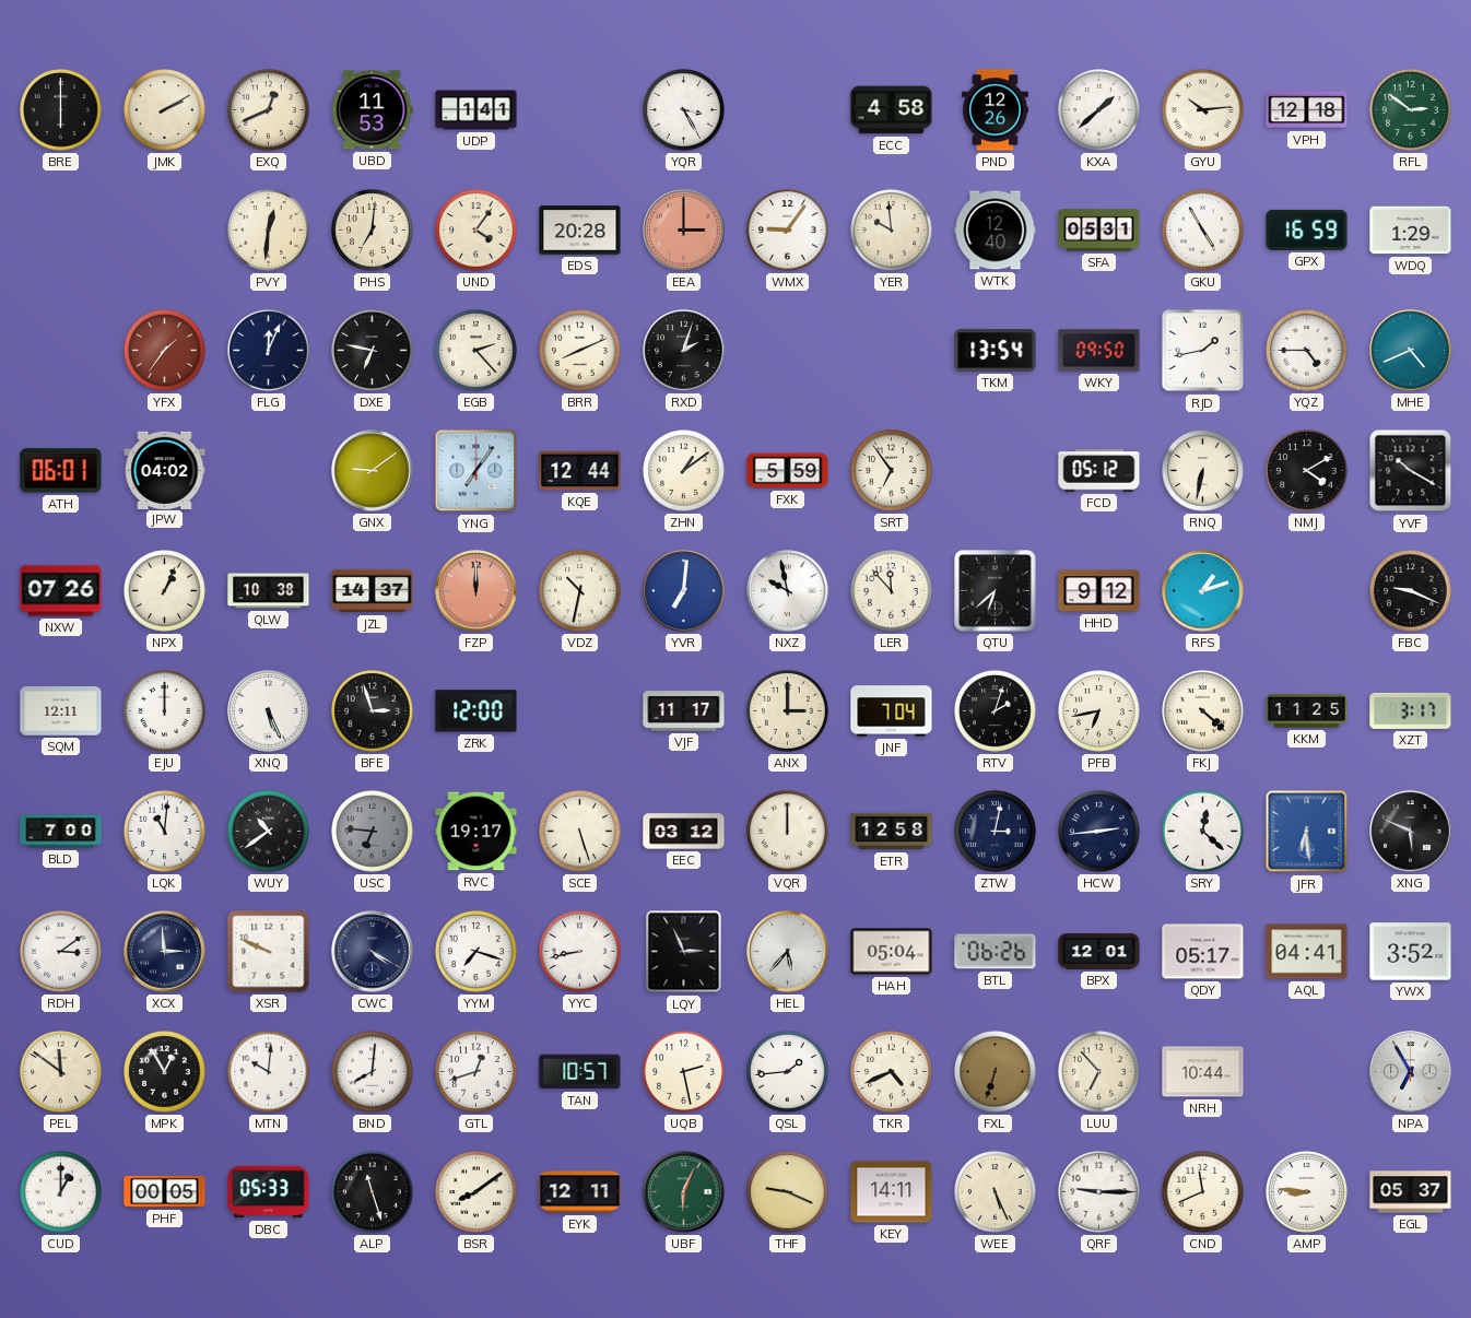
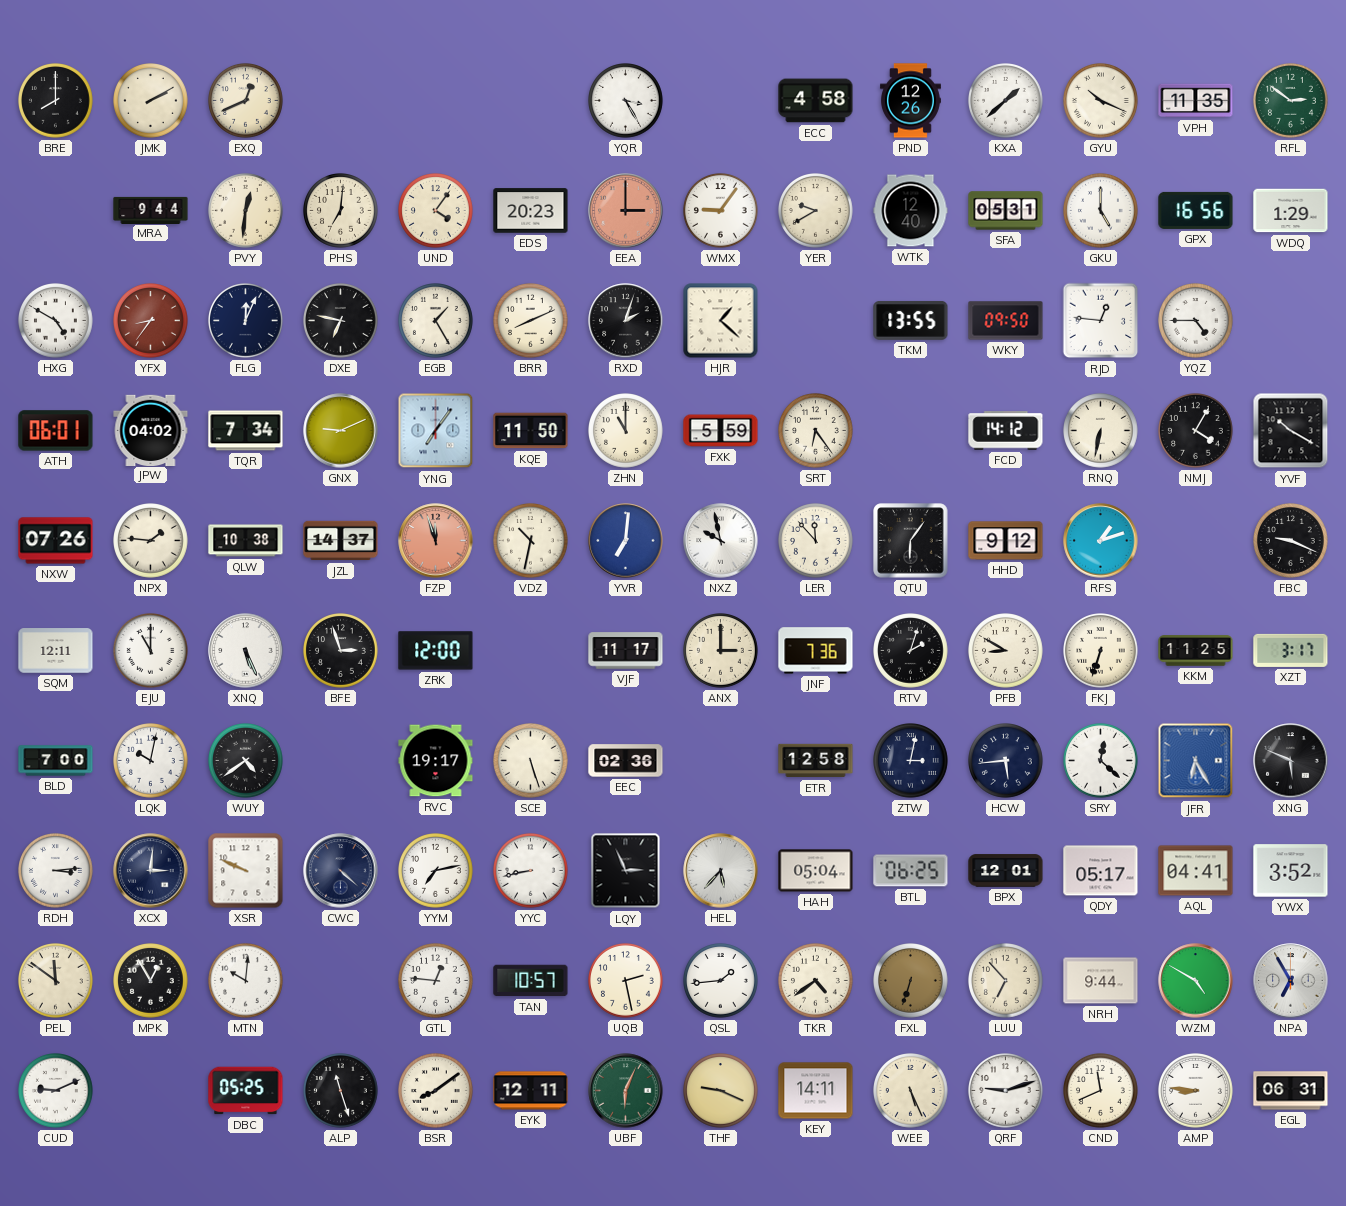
BRE: 6:00 -> 8:00
UBD: 11:53 -> none
UDP: 1:41 -> none
GYU: 10:14 -> 10:19
VPH: 12:18 -> 11:35
MRA: none -> 9:44
EDS: 20:28 -> 20:23
YER: 9:59 -> 9:40
GKU: 4:55 -> 5:00
GPX: 16:59 -> 16:56
HXG: none -> 4:50
YFX: 1:36 -> 8:36
EGB: 2:23 -> 1:25
HJR: none -> 1:22
TKM: 13:54 -> 13:55
RJD: 1:43 -> 12:46
MHE: 4:41 -> none
TQR: none -> 7:34
GNX: 9:09 -> 9:11
KQE: 12:44 -> 11:50
ZHN: 1:09 -> 11:00
SRT: 6:54 -> 6:24
FCD: 05:12 -> 14:12
NMJ: 4:10 -> 4:05
NPX: 1:04 -> 1:46
FZP: 12:00 -> 11:57
QTU: 6:38 -> 6:06
EJU: 12:00 -> 11:00
JNF: 7:04 -> 7:36
PFB: 6:43 -> 8:50
FKJ: 4:22 -> 6:33
LQK: 11:01 -> 10:02
WUY: 10:39 -> 4:39
USC: 6:46 -> none
EEC: 03:12 -> 02:36
VQR: 12:00 -> none
HCW: 2:44 -> 5:44
JFR: 6:29 -> 6:25
RDH: 3:09 -> 3:14
XCX: 2:59 -> 3:01
CWC: 4:20 -> 4:22
YYM: 7:18 -> 7:13
BTL: 06:26 -> 06:25
BND: 8:01 -> none
GTL: 12:42 -> 12:46
TKR: 4:41 -> 4:39
NRH: 10:44 -> 9:44
WZM: none -> 4:50
CUD: 1:00 -> 9:11
PHF: 00:05 -> none
DBC: 05:33 -> 05:25
QRF: 9:15 -> 9:12
EGL: 05:37 -> 06:31
